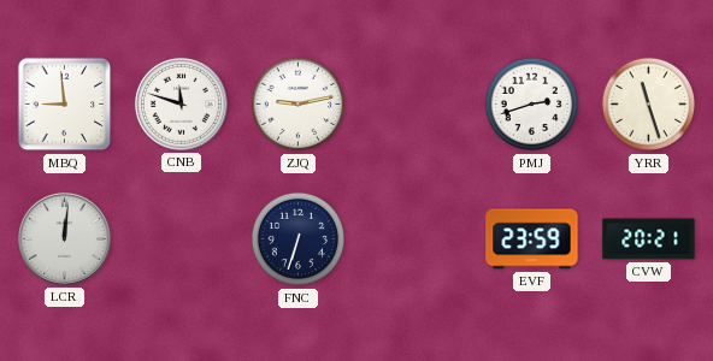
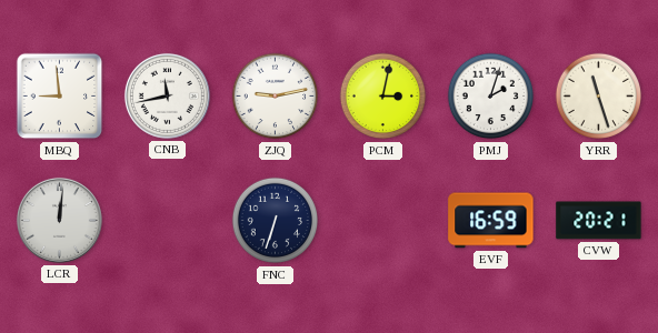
CNB: 11:48 -> 11:43
PCM: none -> 3:02
PMJ: 2:42 -> 2:03
EVF: 23:59 -> 16:59
